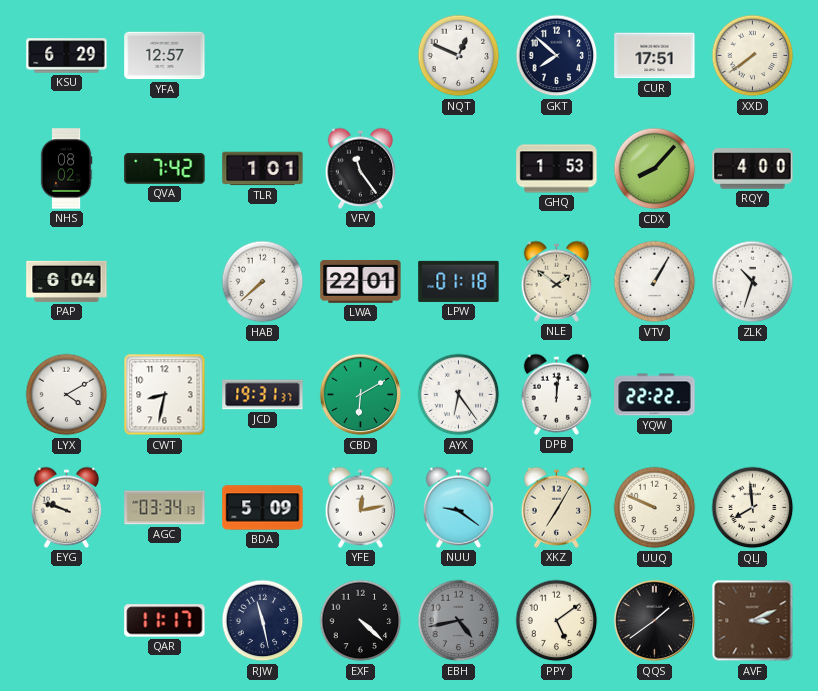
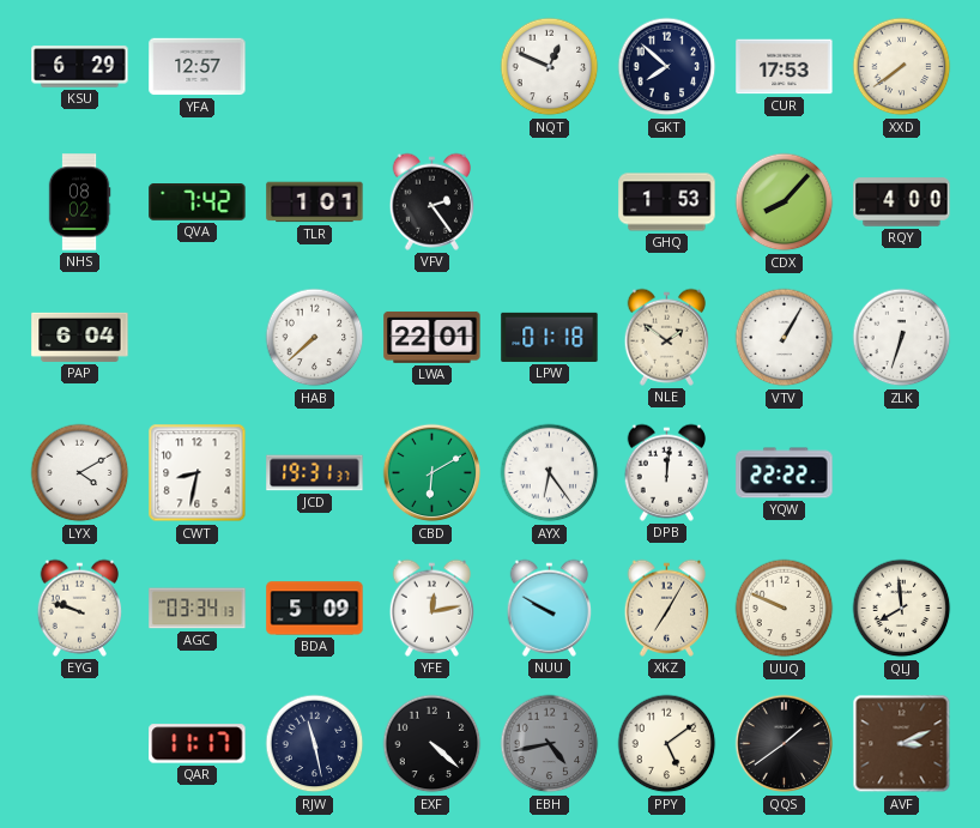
CUR: 17:51 -> 17:53
VFV: 11:24 -> 2:24
ZLK: 10:33 -> 6:33
NUU: 9:21 -> 9:50
